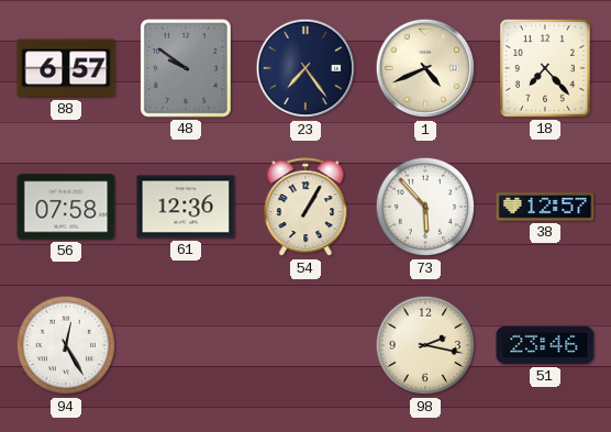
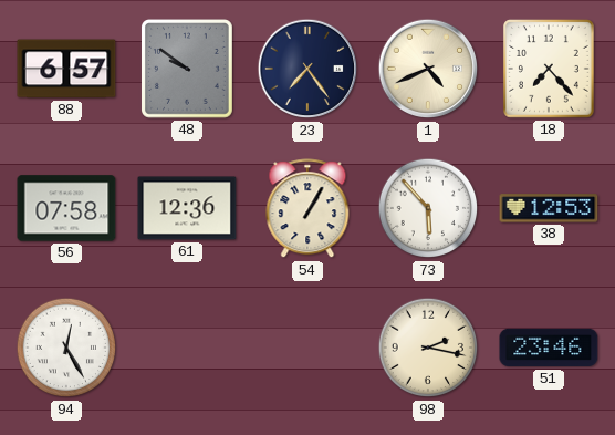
38: 12:57 -> 12:53
